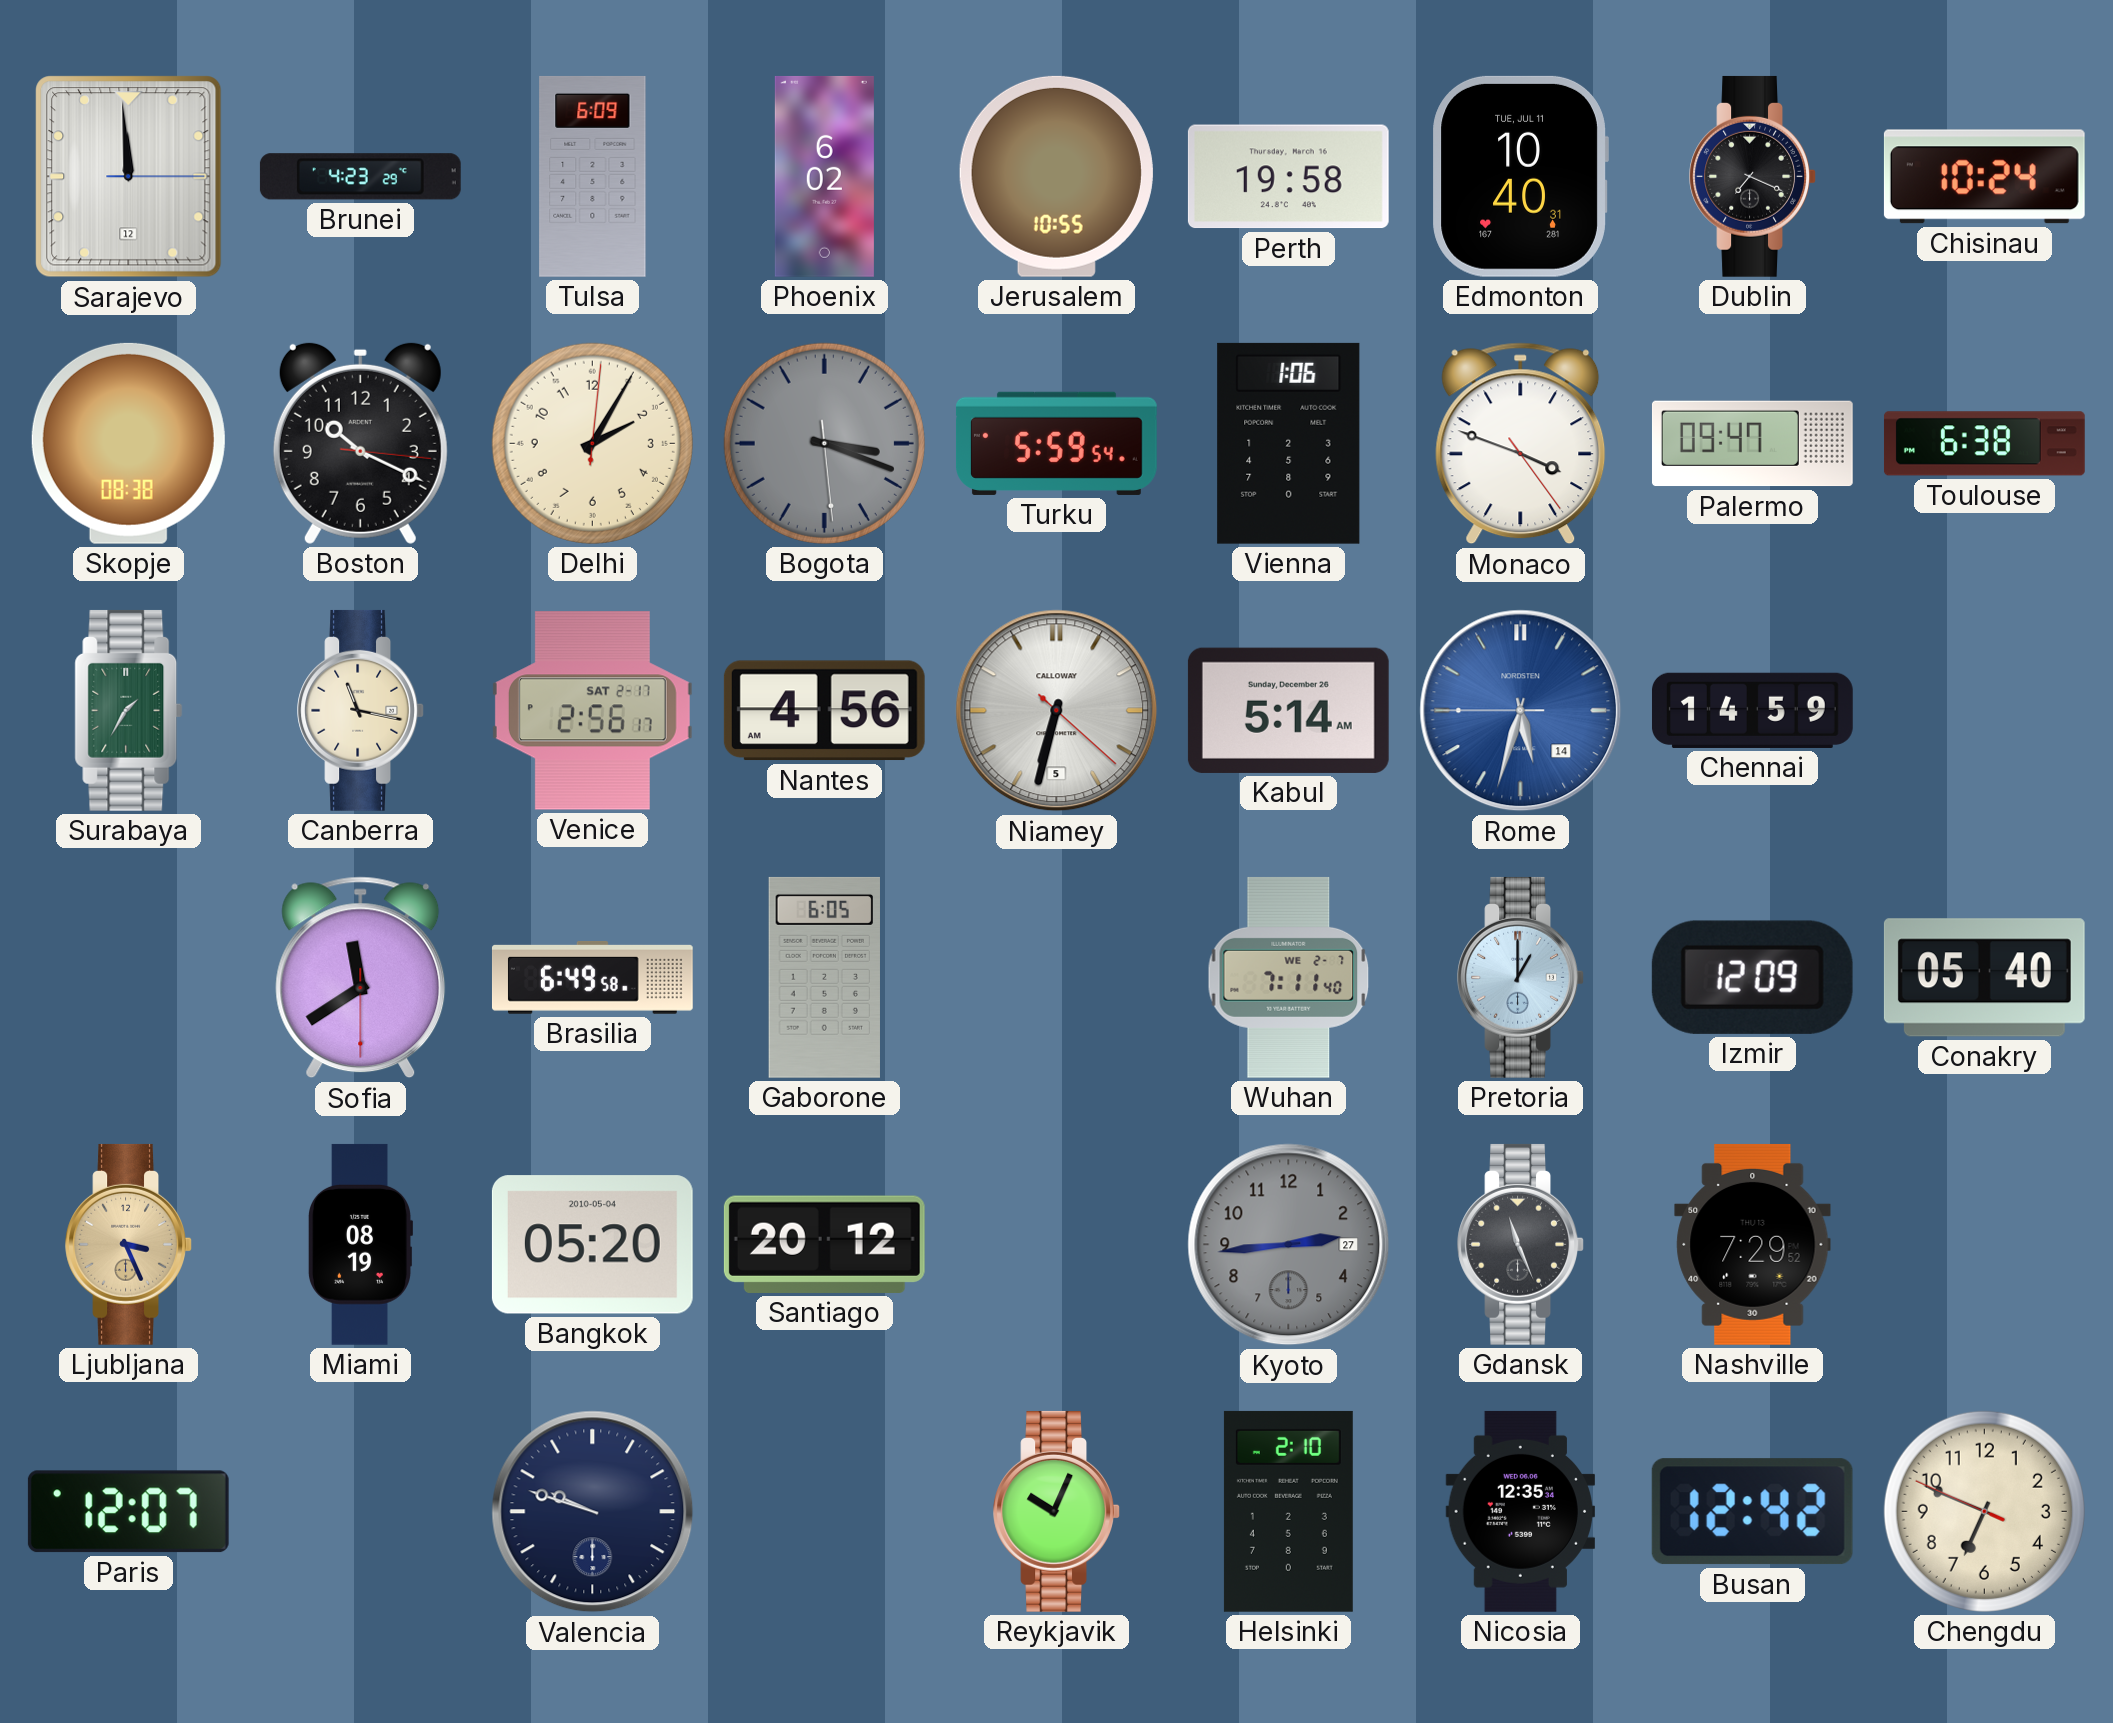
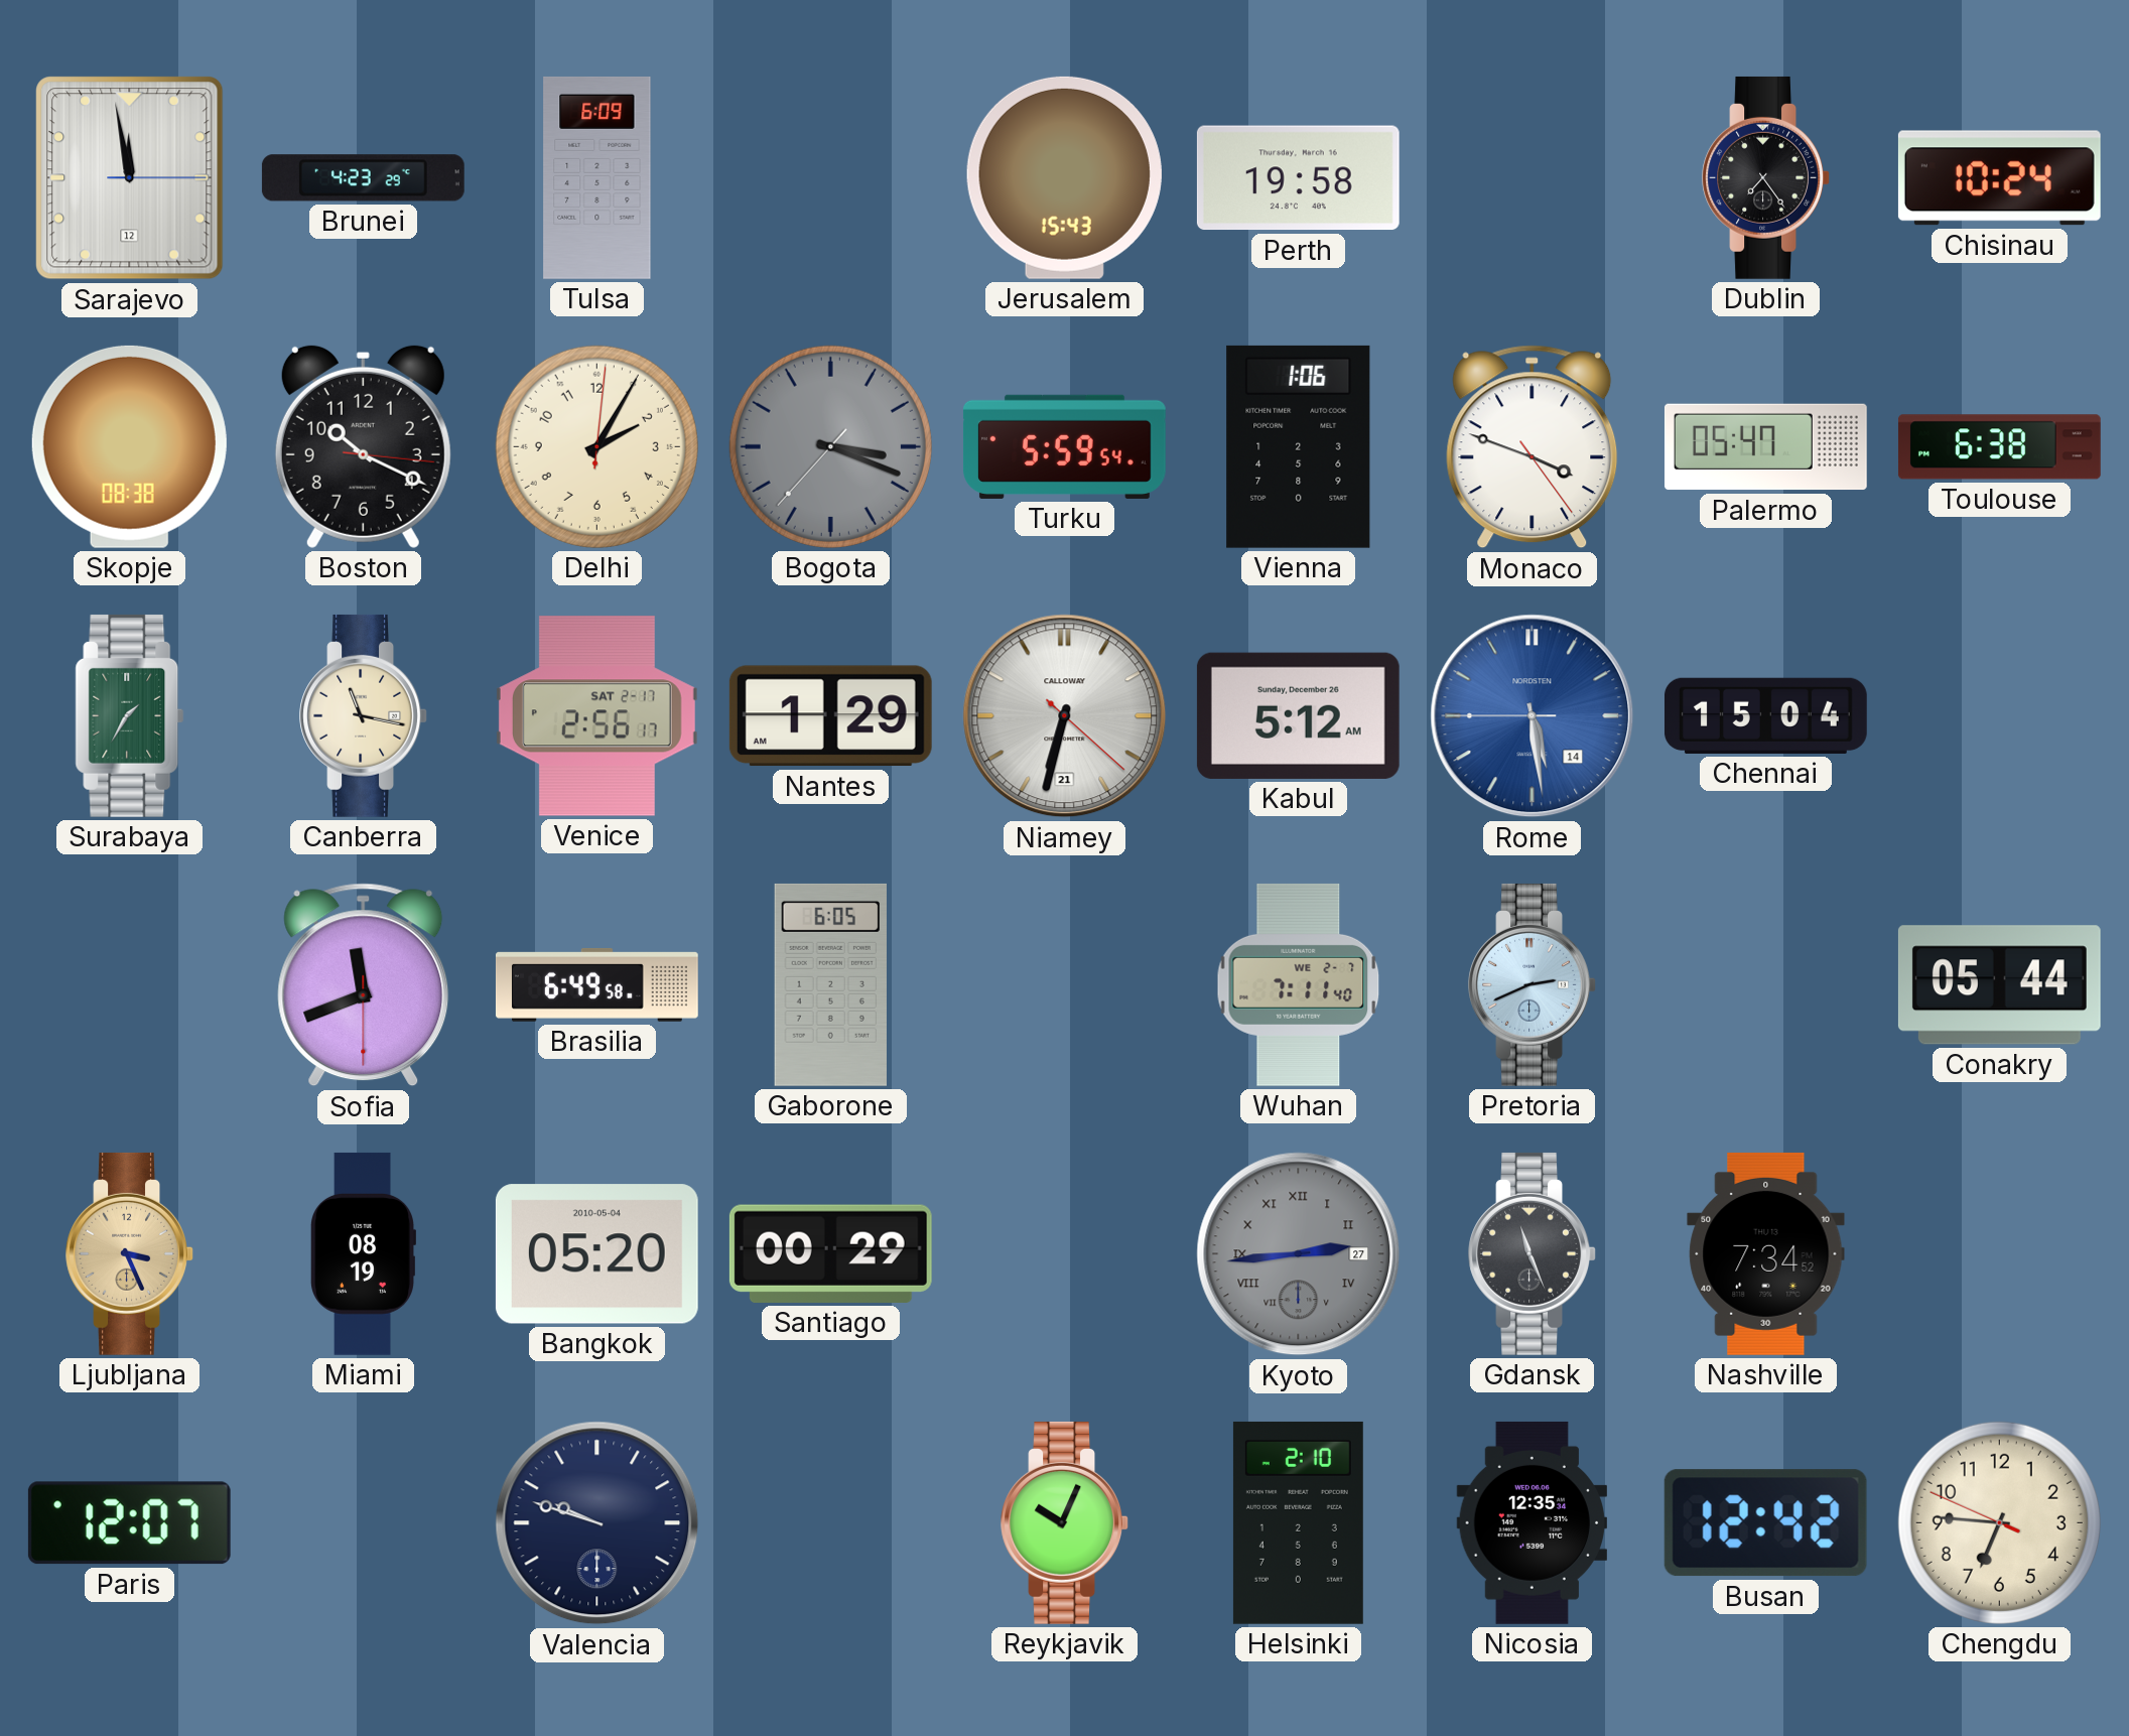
Sarajevo: 11:59 -> 11:58
Phoenix: 6:02 -> none
Jerusalem: 10:55 -> 15:43
Edmonton: 10:40 -> none
Dublin: 7:19 -> 7:24
Bogota: 3:18:29 -> 3:18:37
Palermo: 09:47 -> 05:47
Nantes: 4:56 -> 1:29
Niamey date: 5 -> 21
Kabul: 5:14 -> 5:12
Rome: 5:32 -> 5:28
Chennai: 14:59 -> 15:04
Sofia: 11:39 -> 11:41
Pretoria: 1:00 -> 2:41
Izmir: 12:09 -> none
Conakry: 05:40 -> 05:44
Santiago: 20:12 -> 00:29
Kyoto numerals: Arabic -> Roman
Nashville: 7:29 -> 7:34
Chengdu: 6:48 -> 6:45
